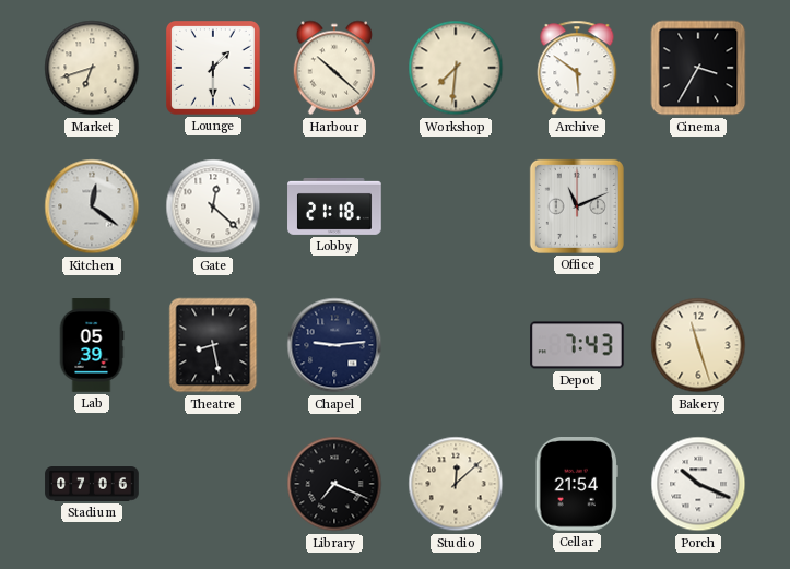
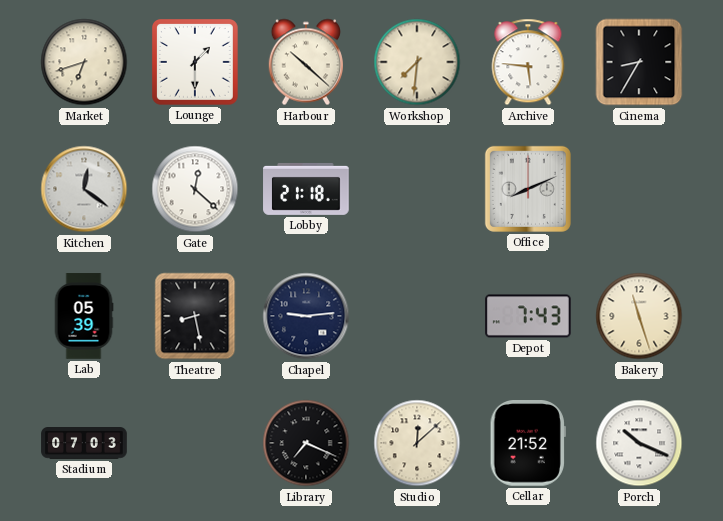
Archive: 5:51 -> 5:46
Cinema: 3:35 -> 8:35
Office: 11:11 -> 8:11
Stadium: 07:06 -> 07:03
Cellar: 21:54 -> 21:52
